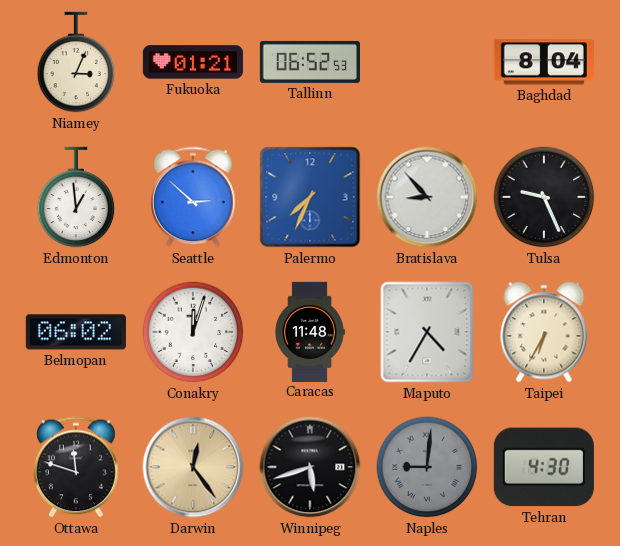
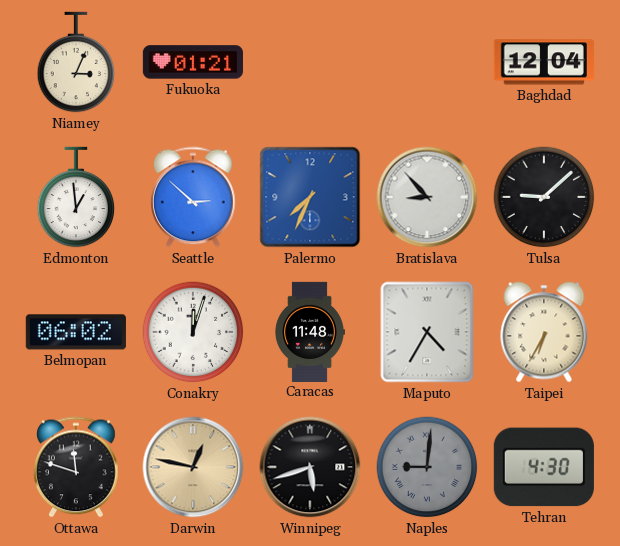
Tallinn: 06:52 -> none
Baghdad: 8:04 -> 12:04
Tulsa: 9:26 -> 9:08
Darwin: 12:24 -> 12:47
